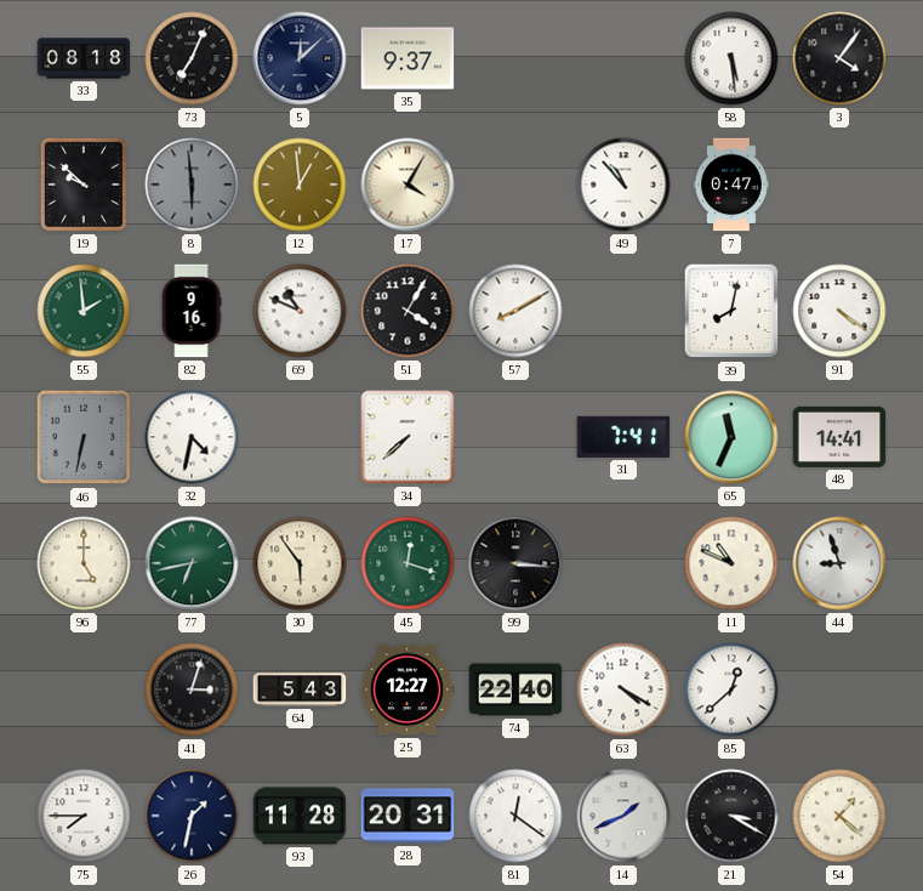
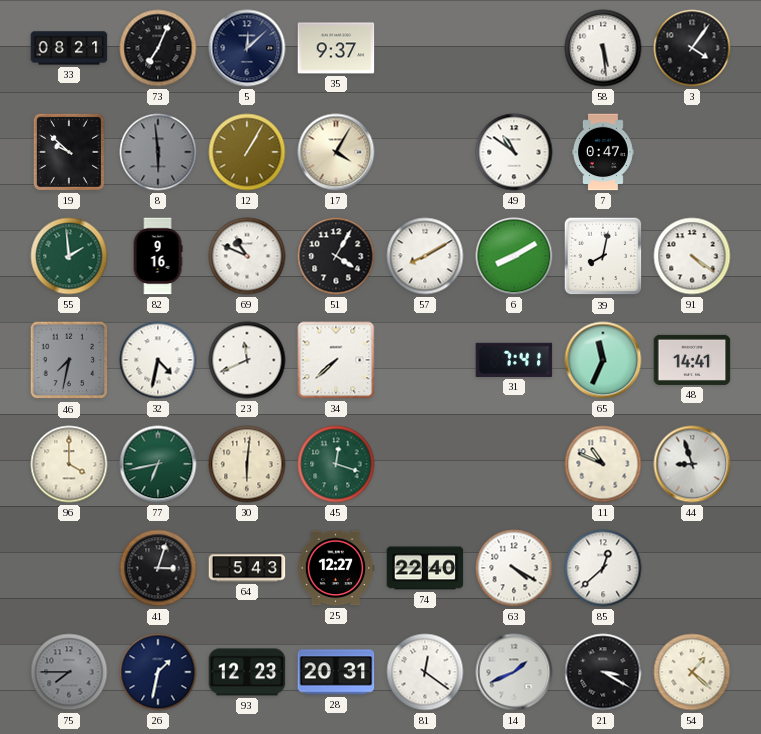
33: 08:18 -> 08:21
12: 12:59 -> 1:05
49: 10:53 -> 10:51
6: none -> 8:10
46: 6:32 -> 7:32
23: none -> 11:41
96: 5:00 -> 4:00
30: 5:54 -> 6:01
99: 3:16 -> none
75 dial: white -> grey
93: 11:28 -> 12:23
